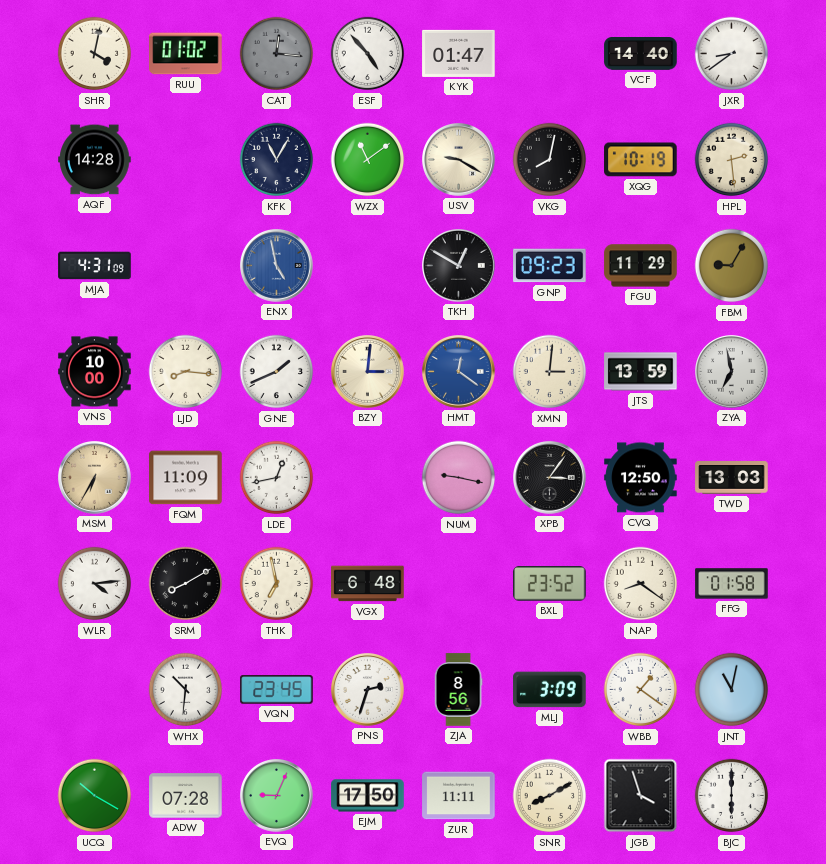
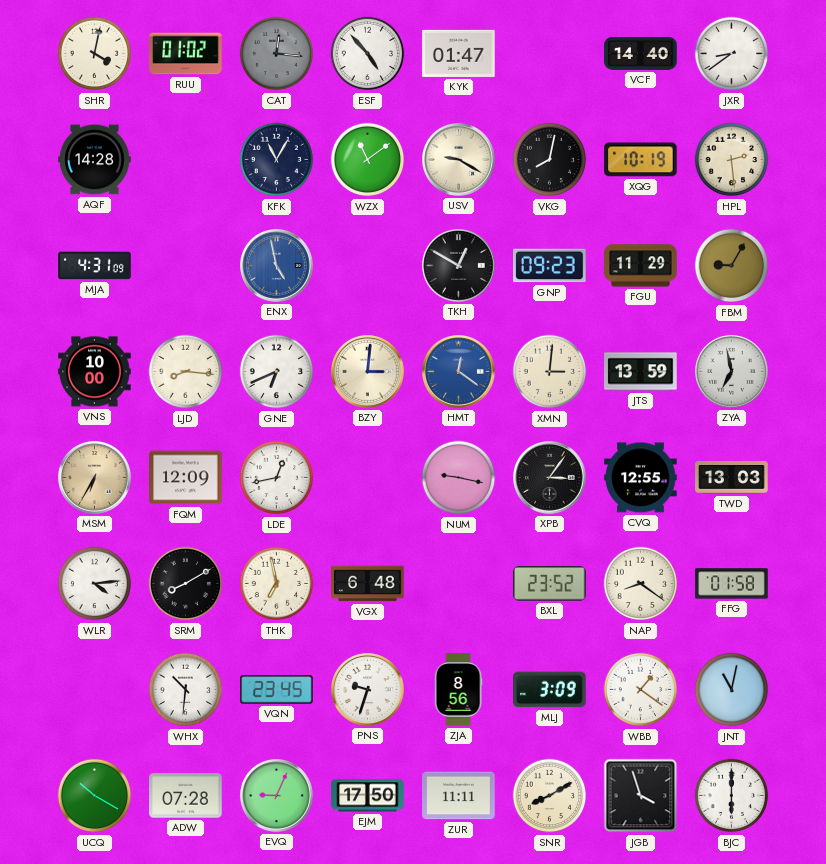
GNE: 1:41 -> 6:41
FQM: 11:09 -> 12:09
CVQ: 12:50 -> 12:55
PNS: 2:33 -> 9:33
